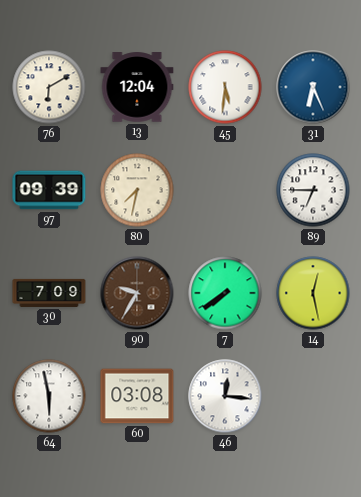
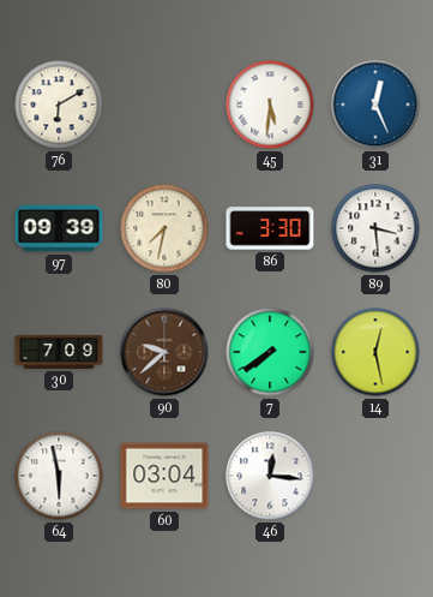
13: 12:04 -> none
31: 6:26 -> 12:26
86: none -> 3:30
89: 6:45 -> 3:29
90: 9:35 -> 9:38
60: 03:08 -> 03:04
